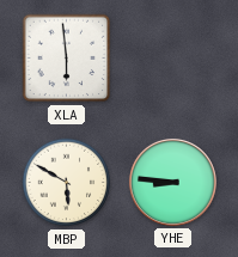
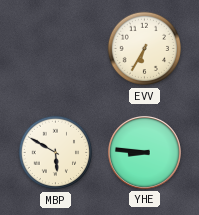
XLA: 5:59 -> none
EVV: none -> 6:35
